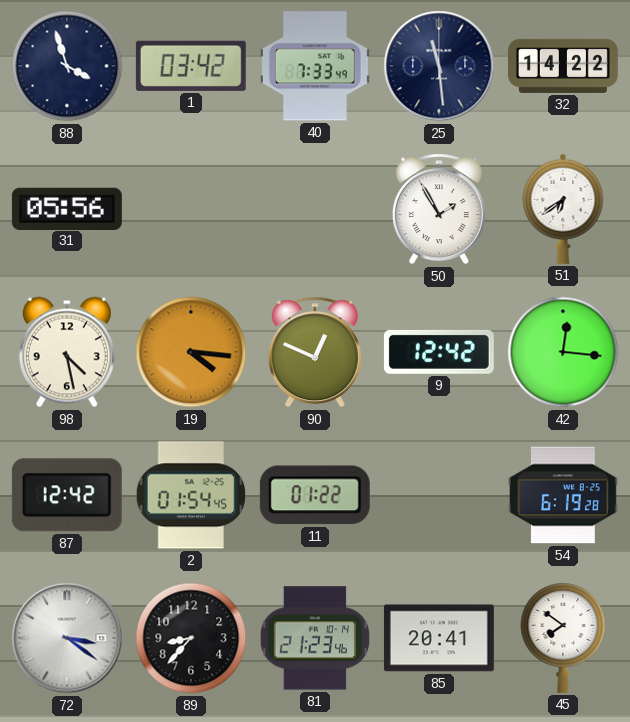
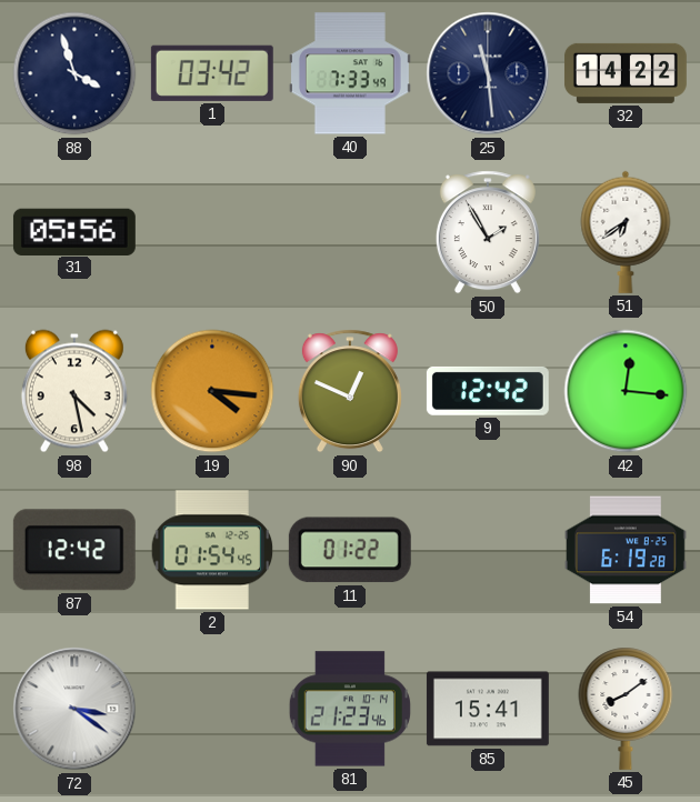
89: 8:37 -> none
85: 20:41 -> 15:41
45: 7:51 -> 8:09
